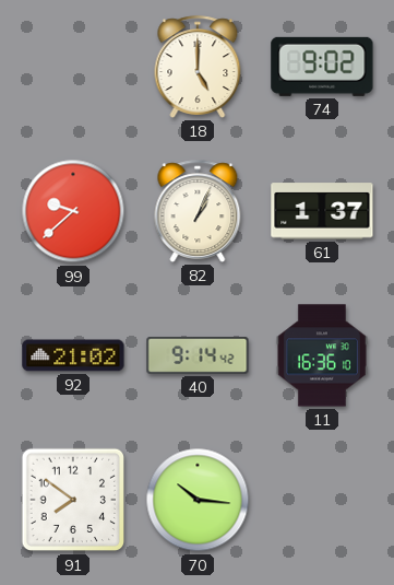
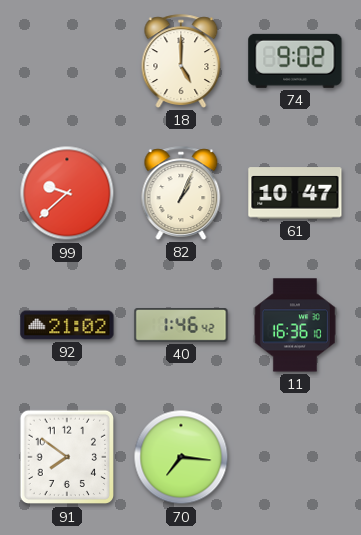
61: 1:37 -> 10:47
40: 9:14 -> 1:46
70: 10:16 -> 7:16
